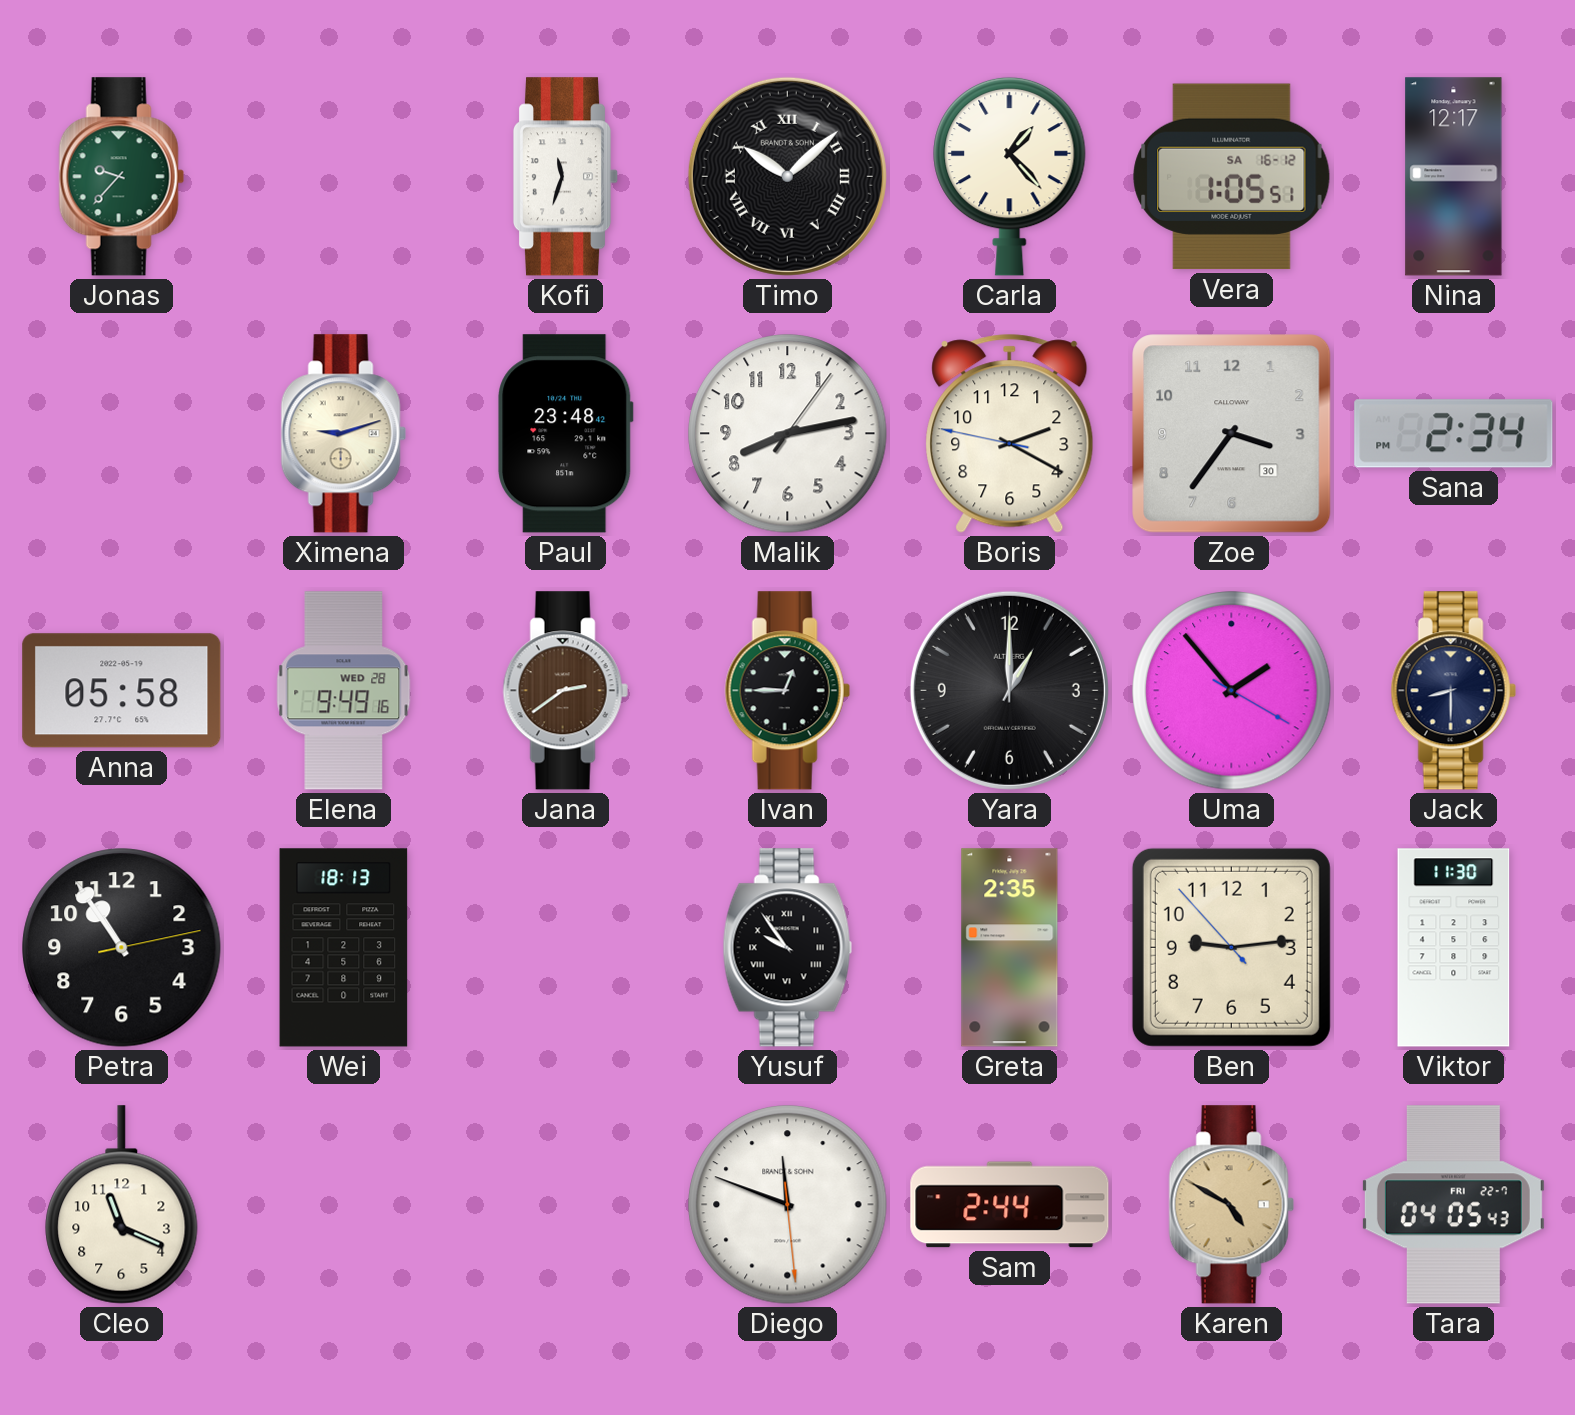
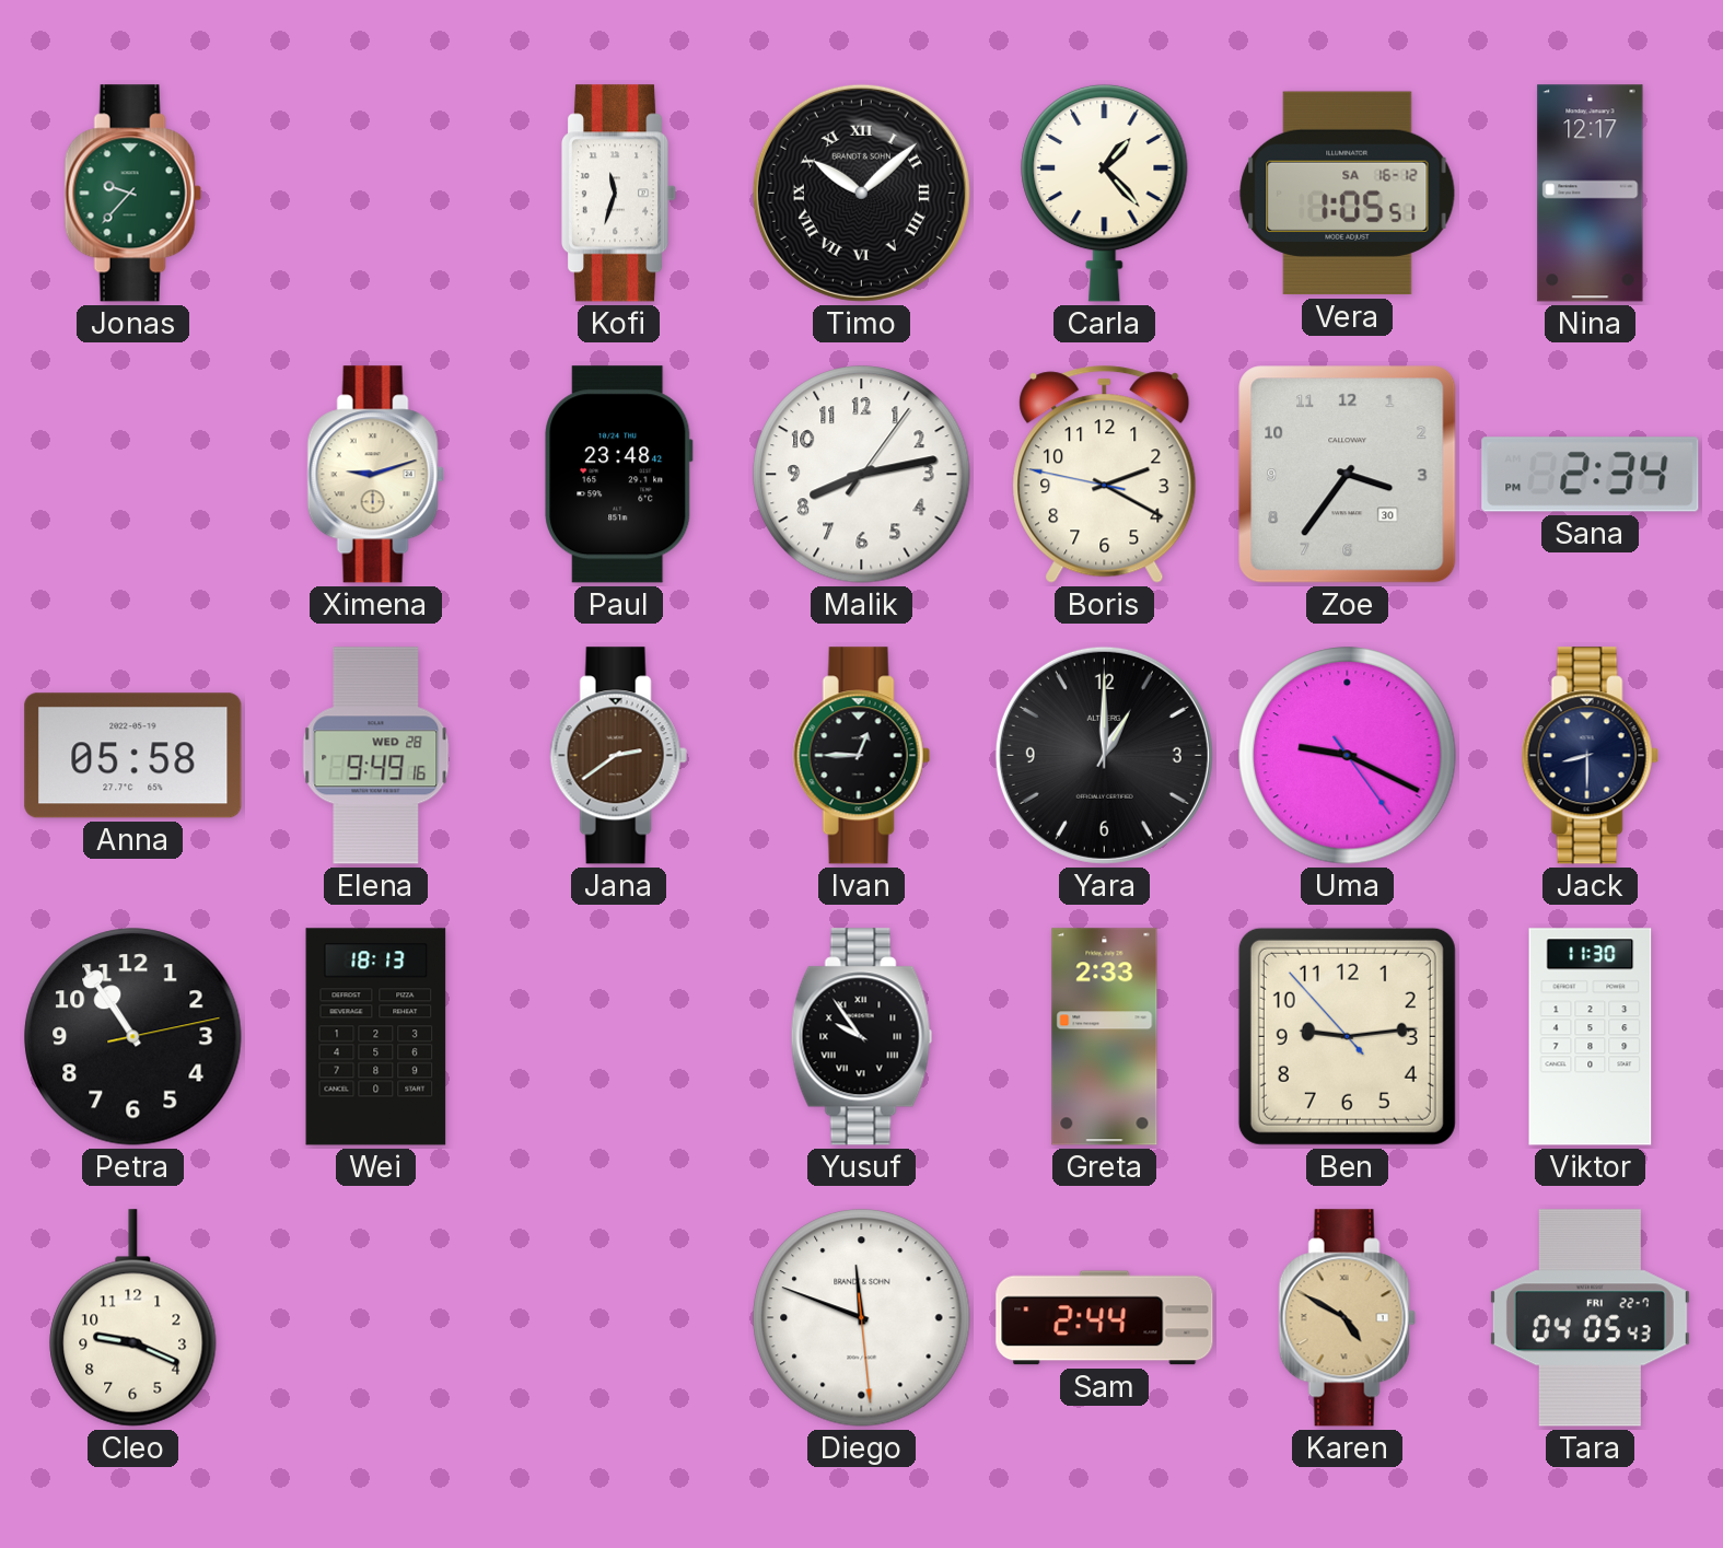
Uma: 1:53 -> 9:19
Greta: 2:35 -> 2:33
Cleo: 11:19 -> 9:19
